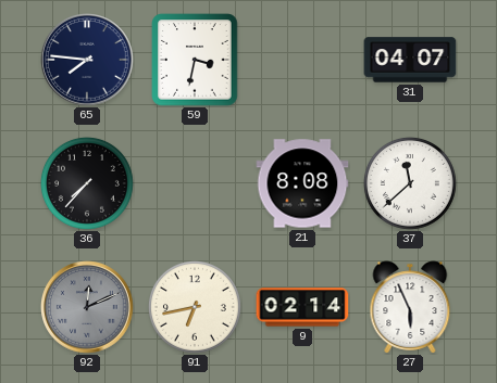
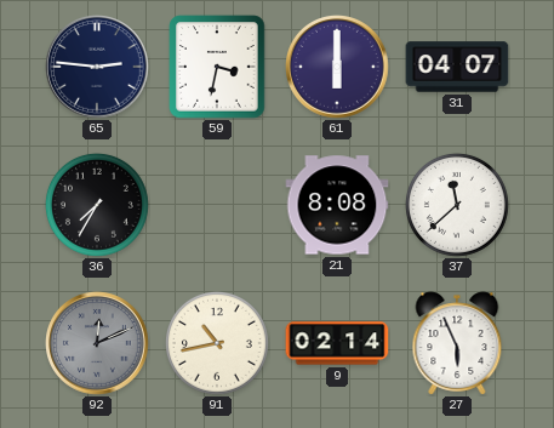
65: 7:46 -> 2:46
61: none -> 6:00
36: 7:37 -> 7:35
91: 6:43 -> 10:43
